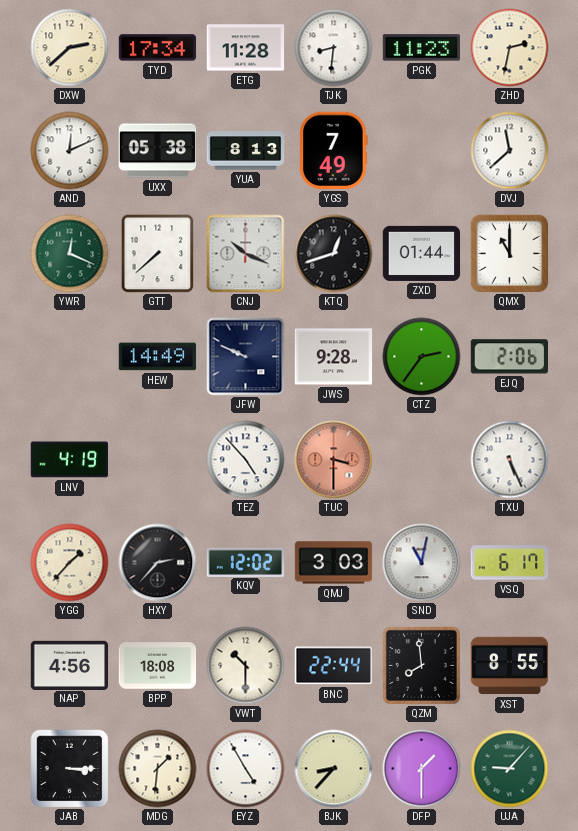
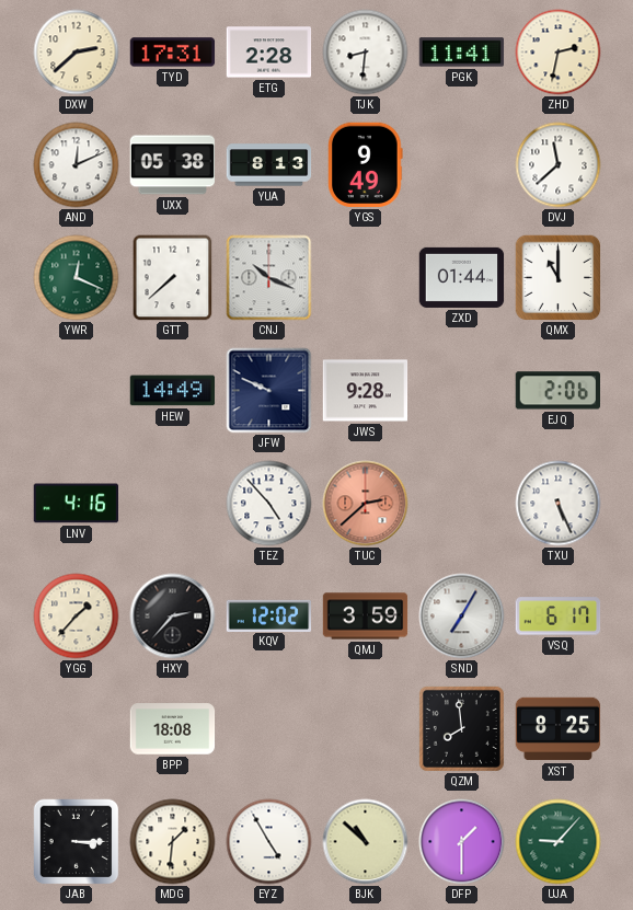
TYD: 17:34 -> 17:31
ETG: 11:28 -> 2:28
PGK: 11:23 -> 11:41
YGS: 7:49 -> 9:49
KTQ: 12:42 -> none
CTZ: 2:36 -> none
LNV: 4:19 -> 4:16
TUC: 3:30 -> 2:38
QMJ: 3:03 -> 3:59
SND: 11:02 -> 7:05
NAP: 4:56 -> none
VWT: 10:30 -> none
BNC: 22:44 -> none
XST: 8:55 -> 8:25
BJK: 8:37 -> 10:52
